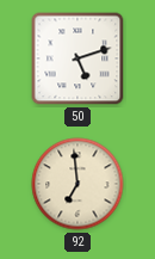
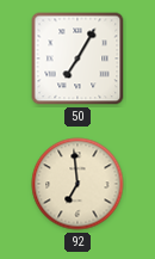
50: 5:12 -> 7:05
